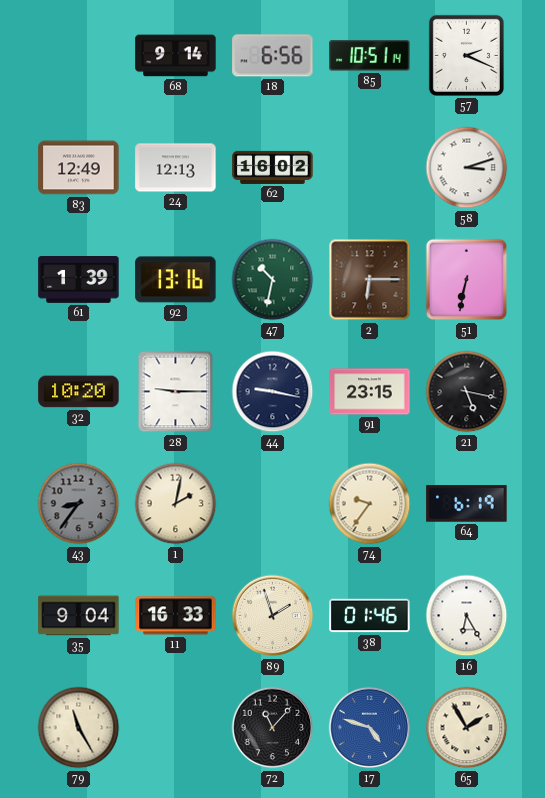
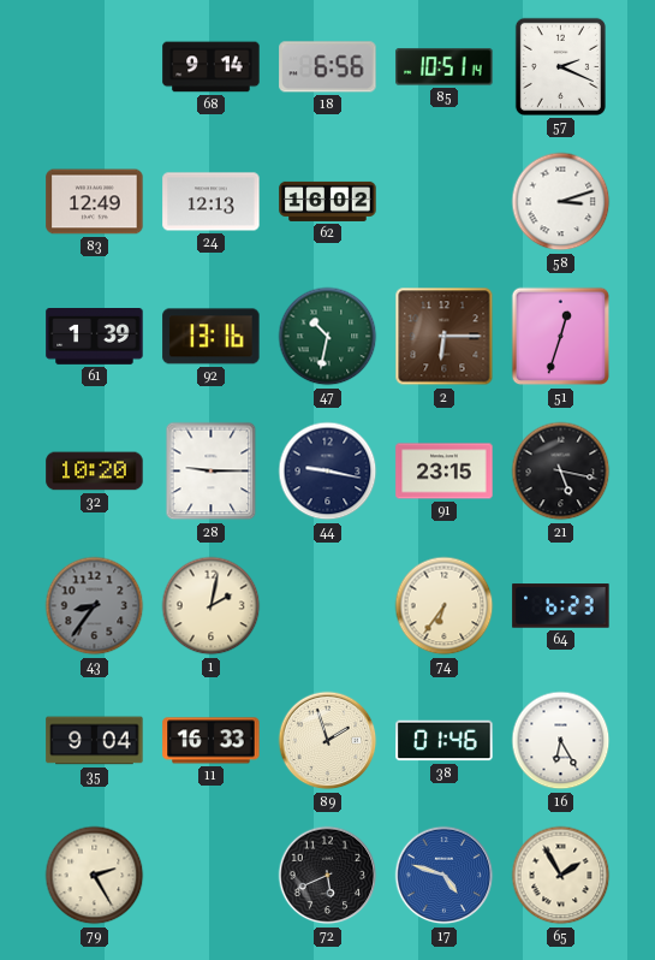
51: 6:32 -> 12:33
74: 9:36 -> 6:36
64: 6:19 -> 6:23
79: 11:25 -> 2:25
72: 11:07 -> 5:41
